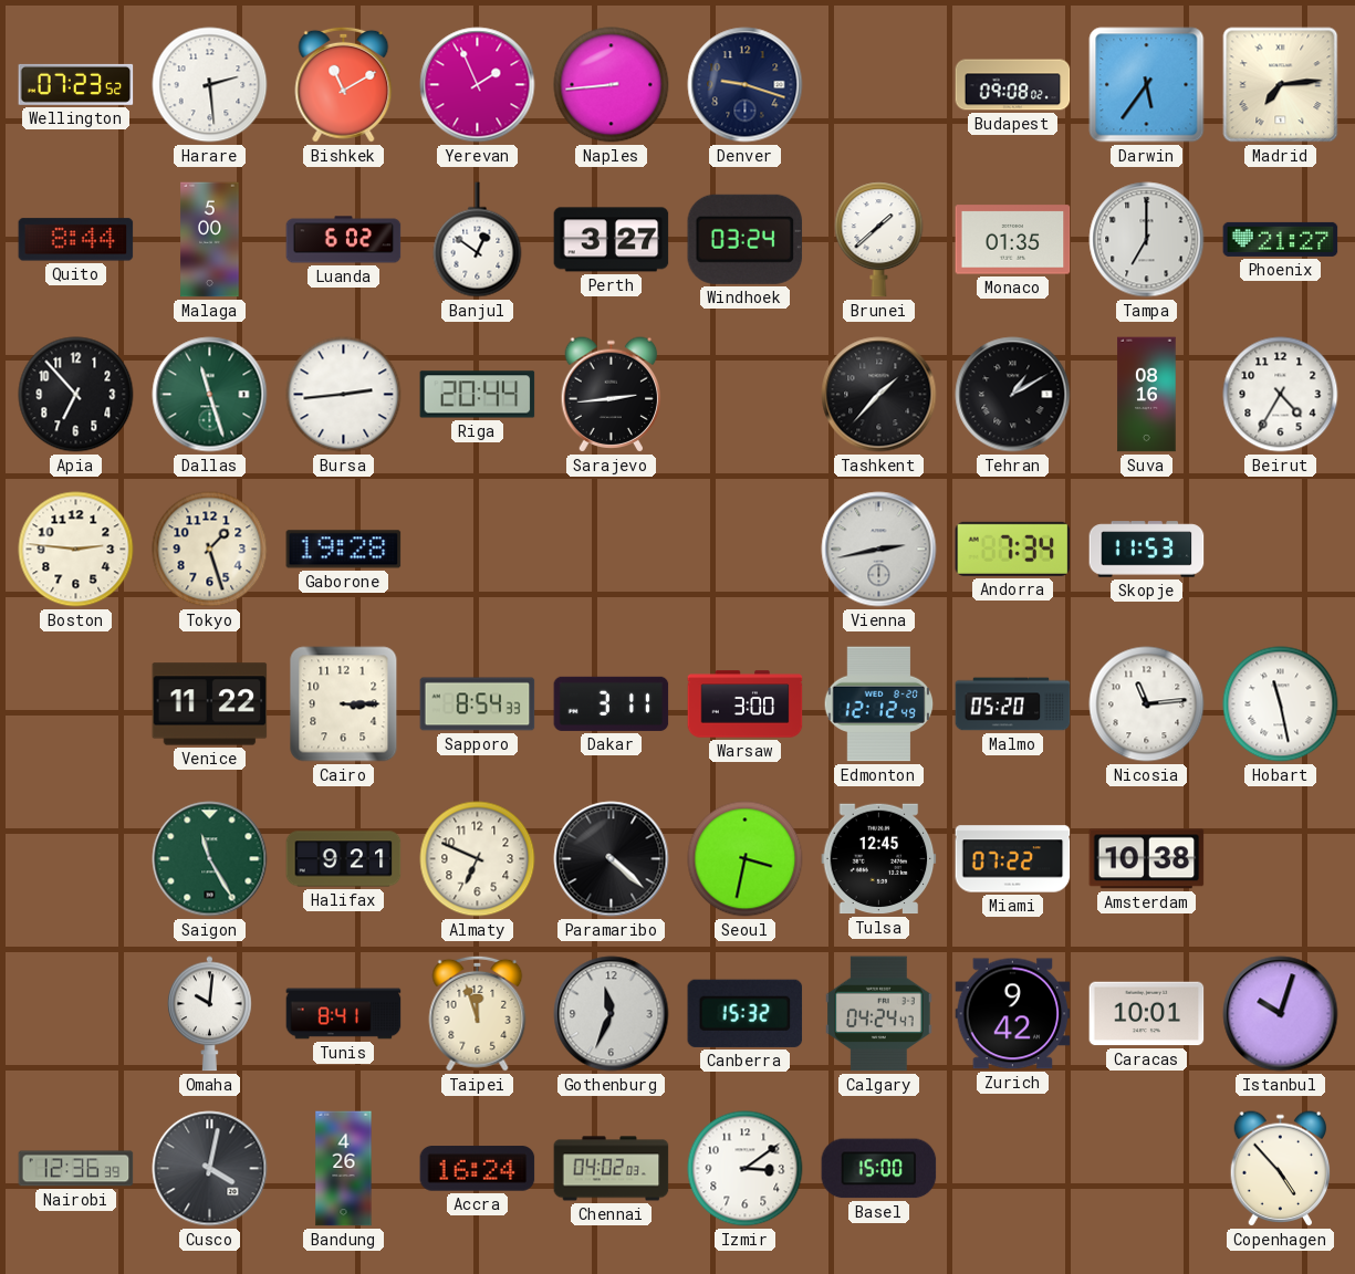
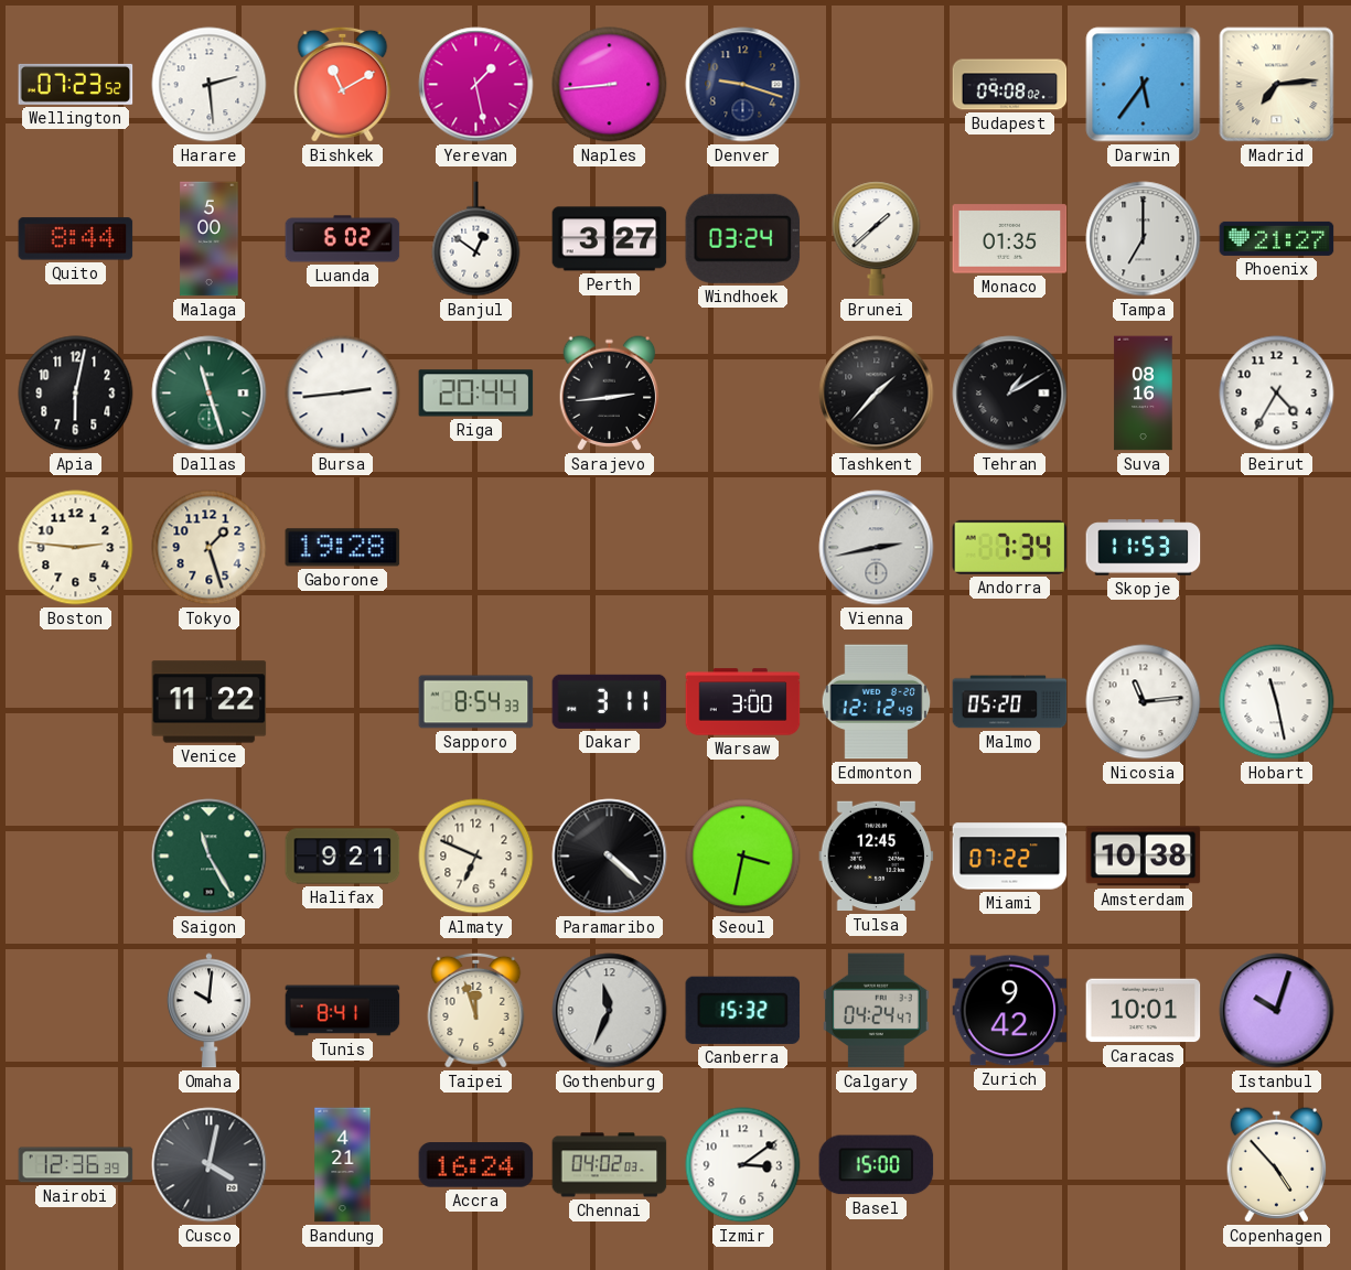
Yerevan: 1:56 -> 1:28
Apia: 6:53 -> 6:02
Cairo: 3:15 -> none
Bandung: 4:26 -> 4:21
